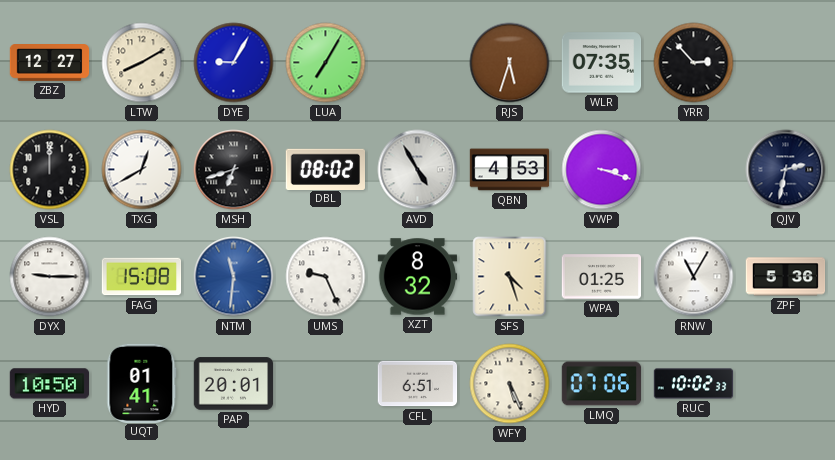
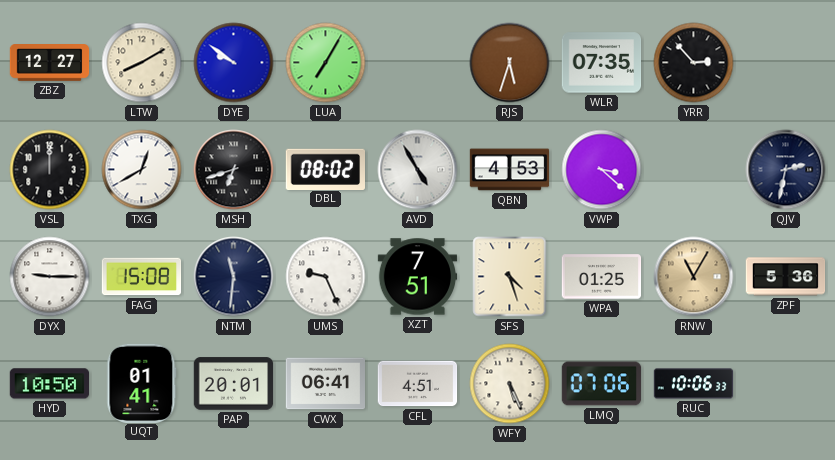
DYE: 9:05 -> 9:51
VWP: 3:18 -> 3:22
NTM dial: blue -> navy
XZT: 8:32 -> 7:51
RNW dial: white -> champagne
CWX: none -> 06:41
CFL: 6:51 -> 4:51
RUC: 10:02 -> 10:06
